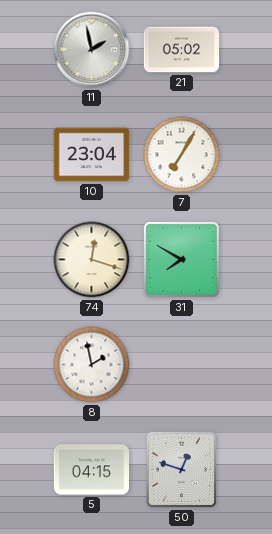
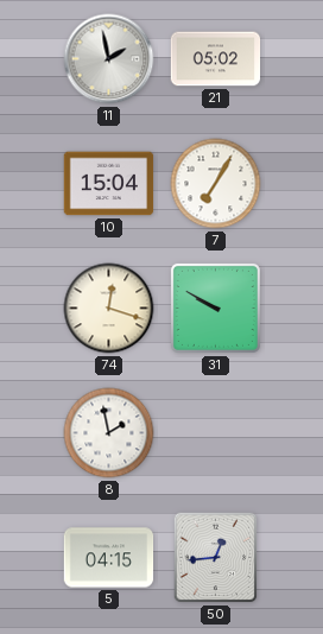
10: 23:04 -> 15:04
31: 7:50 -> 9:50
50: 12:48 -> 12:44
